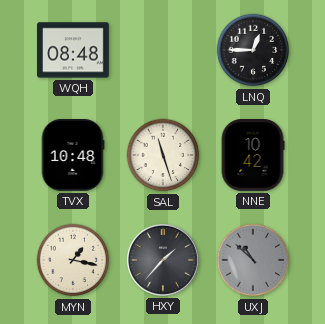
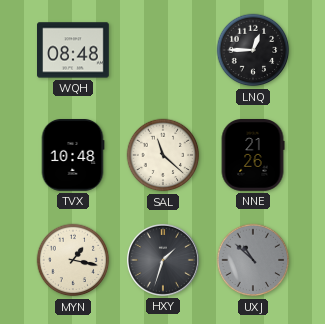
SAL: 11:27 -> 11:22
NNE: 10:42 -> 21:26
HXY: 1:37 -> 1:33
